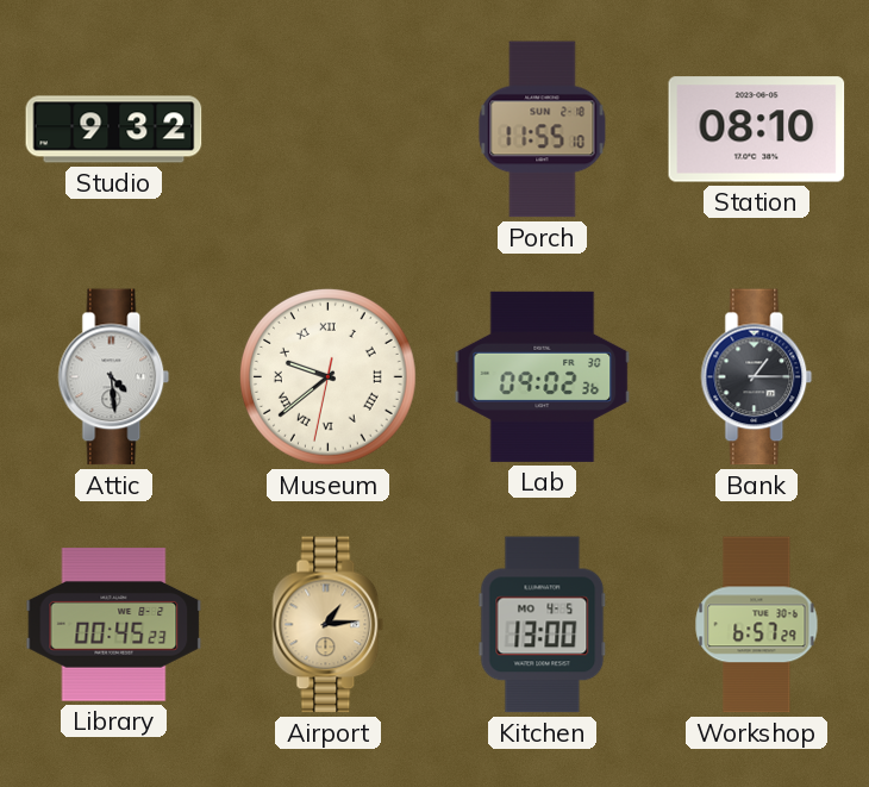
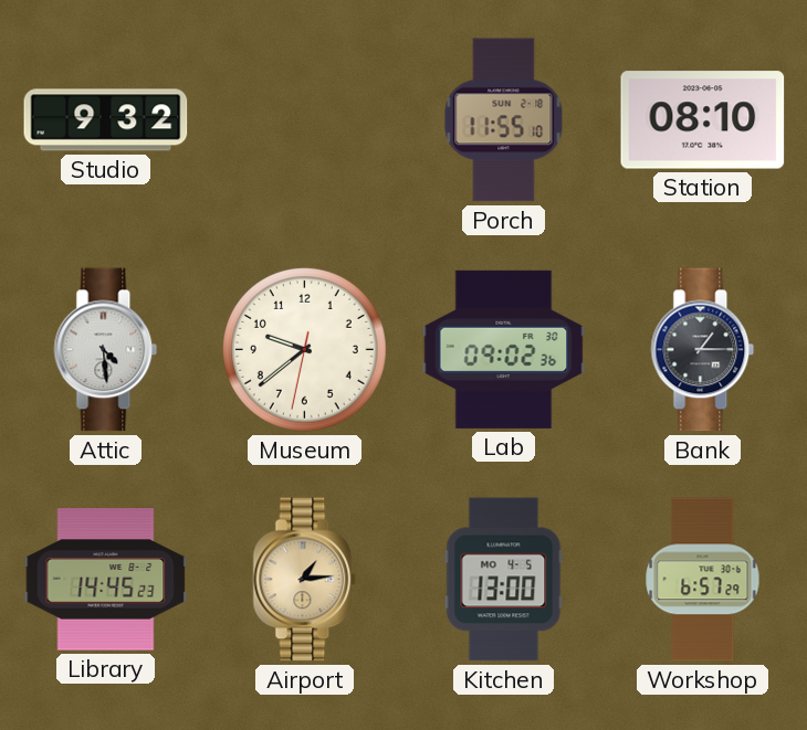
Museum numerals: Roman -> Arabic
Library: 00:45 -> 14:45
